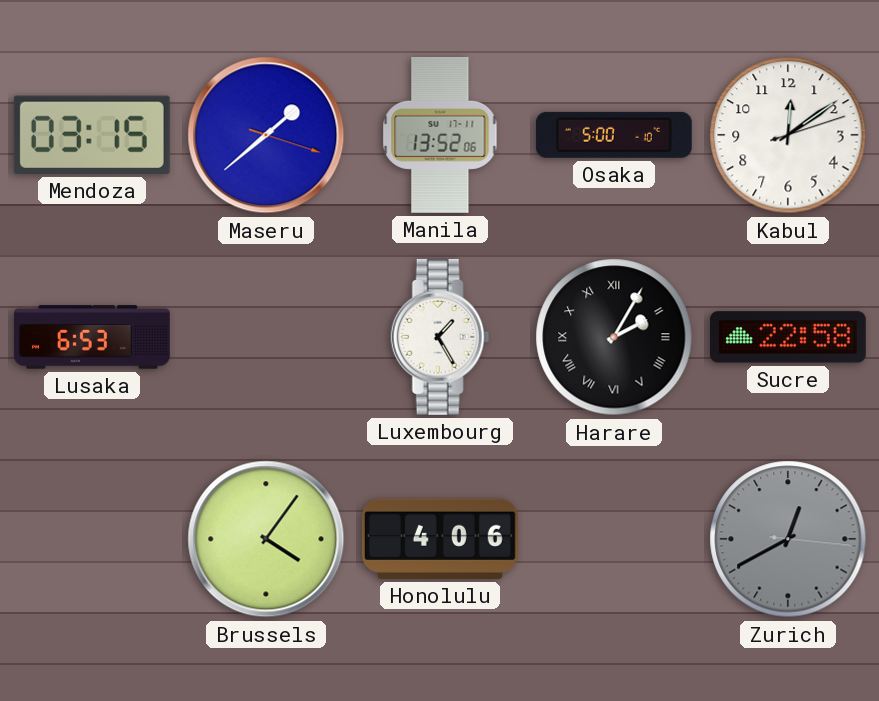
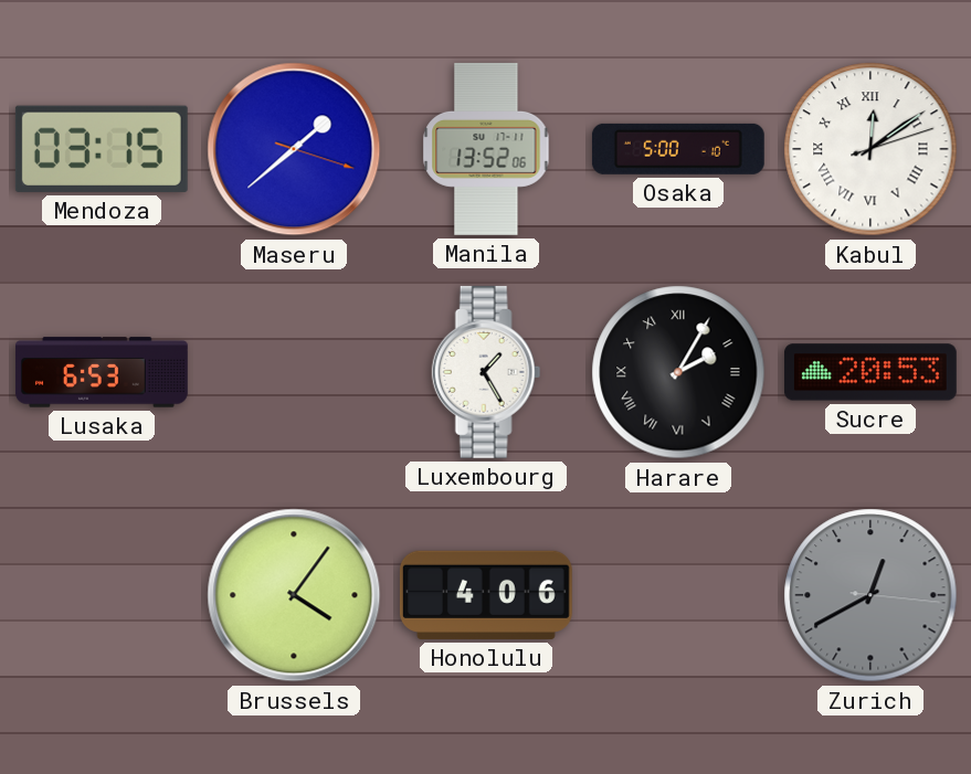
Kabul numerals: Arabic -> Roman
Sucre: 22:58 -> 20:53
